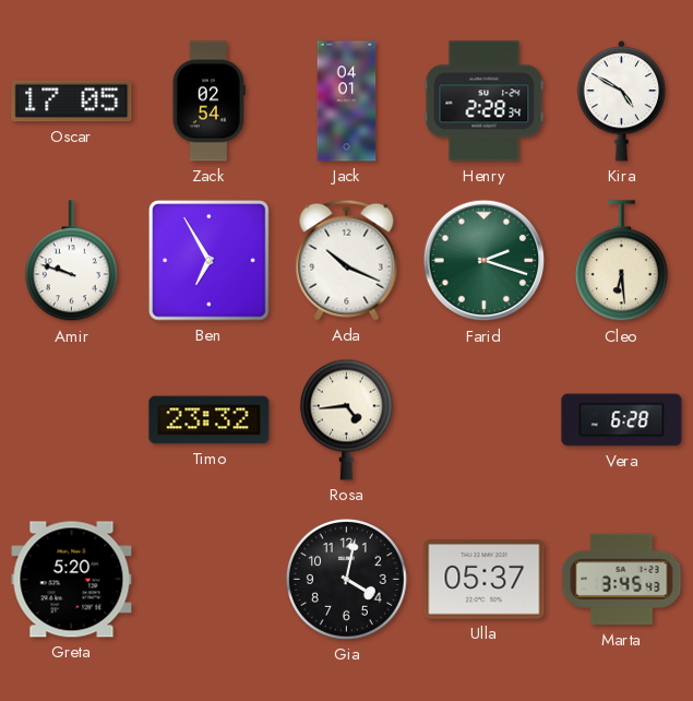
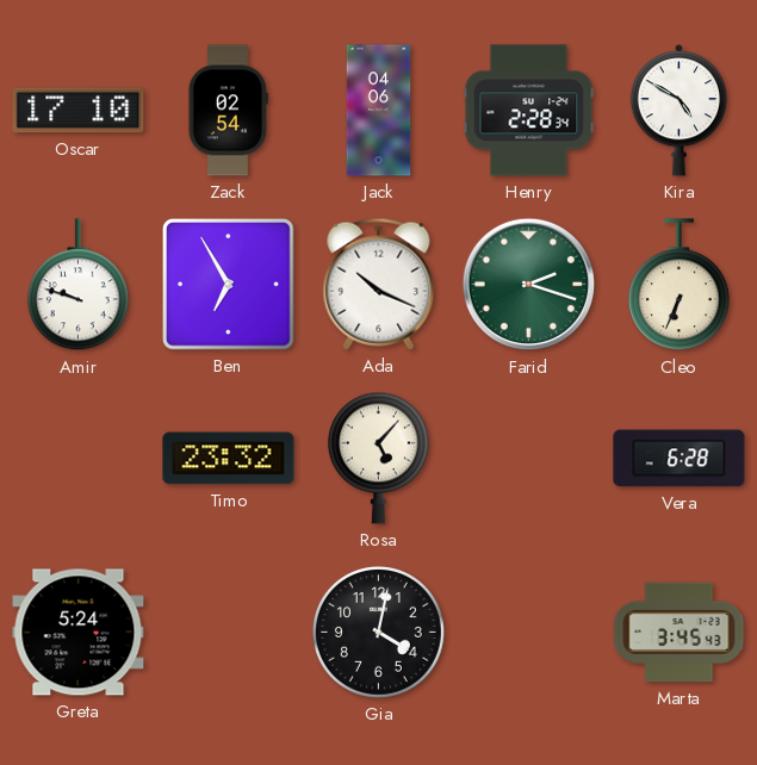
Oscar: 17:05 -> 17:10
Jack: 04:01 -> 04:06
Cleo: 6:29 -> 6:34
Rosa: 4:44 -> 5:07
Greta: 5:20 -> 5:24
Ulla: 05:37 -> none
